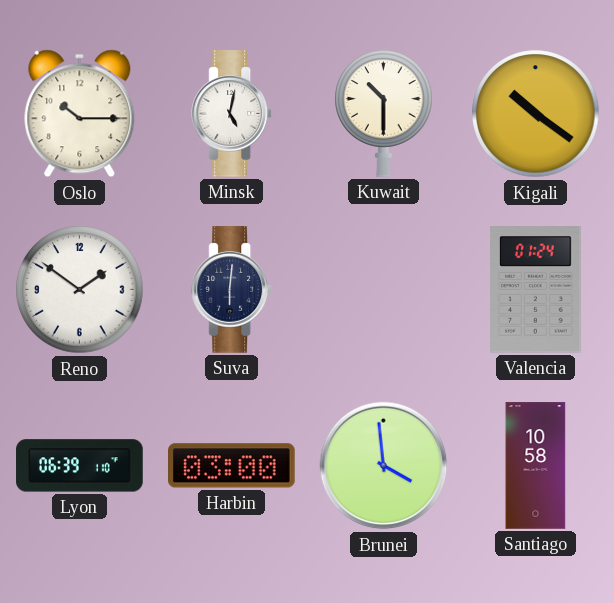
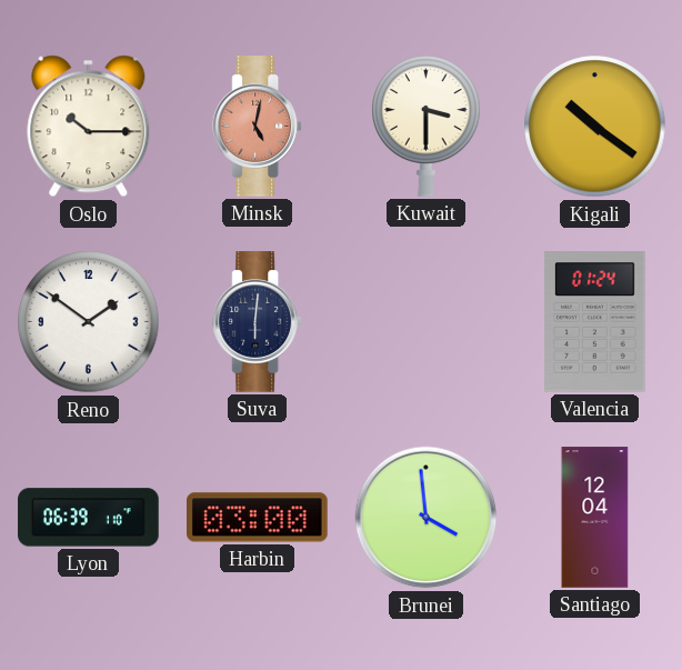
Minsk dial: white -> salmon
Kuwait: 10:30 -> 3:30
Santiago: 10:58 -> 12:04
